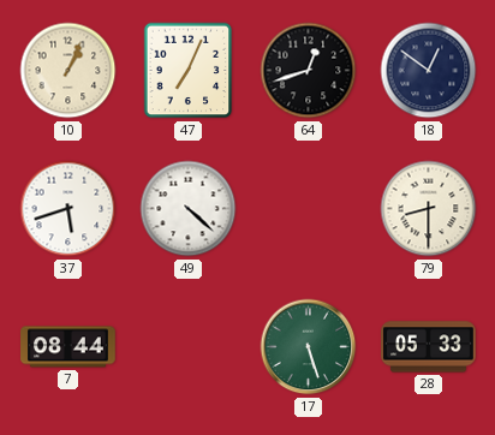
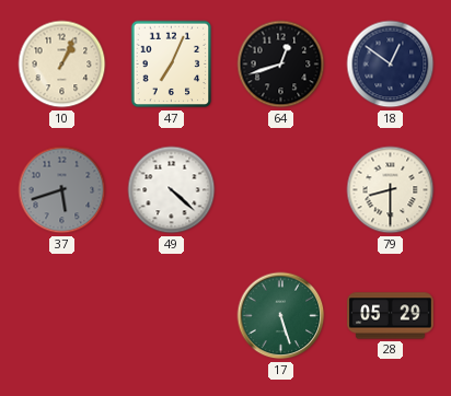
37 dial: white -> grey
7: 08:44 -> none
28: 05:33 -> 05:29
